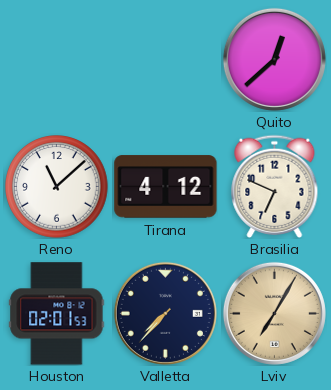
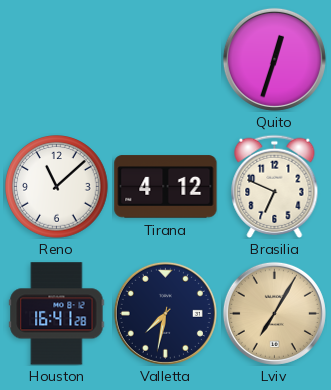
Quito: 12:38 -> 12:33
Houston: 02:01 -> 16:41
Valletta: 7:37 -> 7:32
